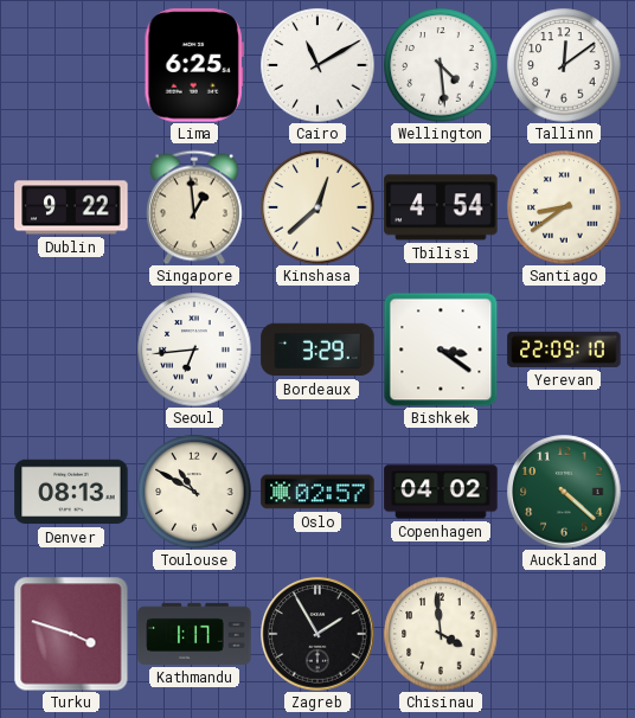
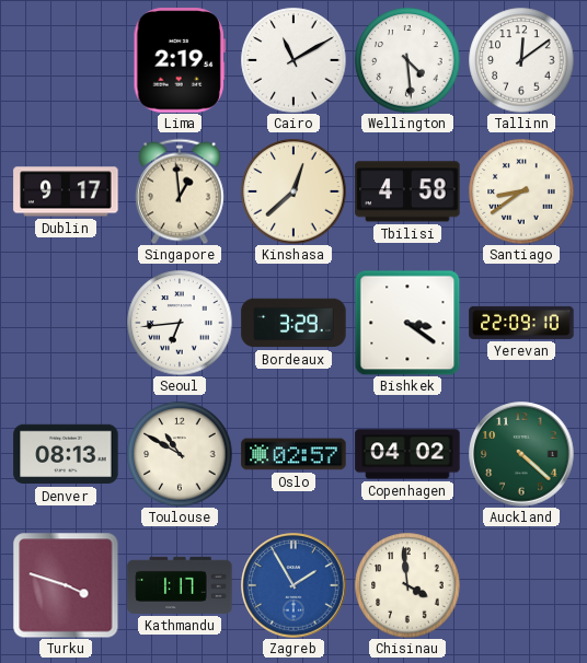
Lima: 6:25 -> 2:19
Dublin: 9:22 -> 9:17
Tbilisi: 4:54 -> 4:58
Zagreb dial: black -> blue
